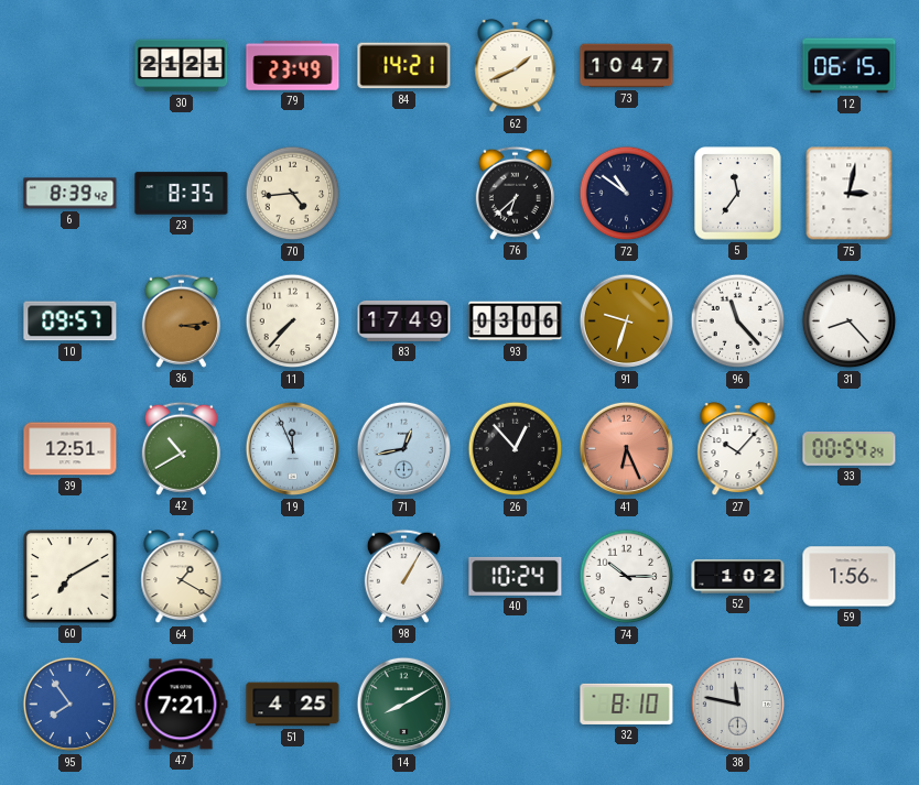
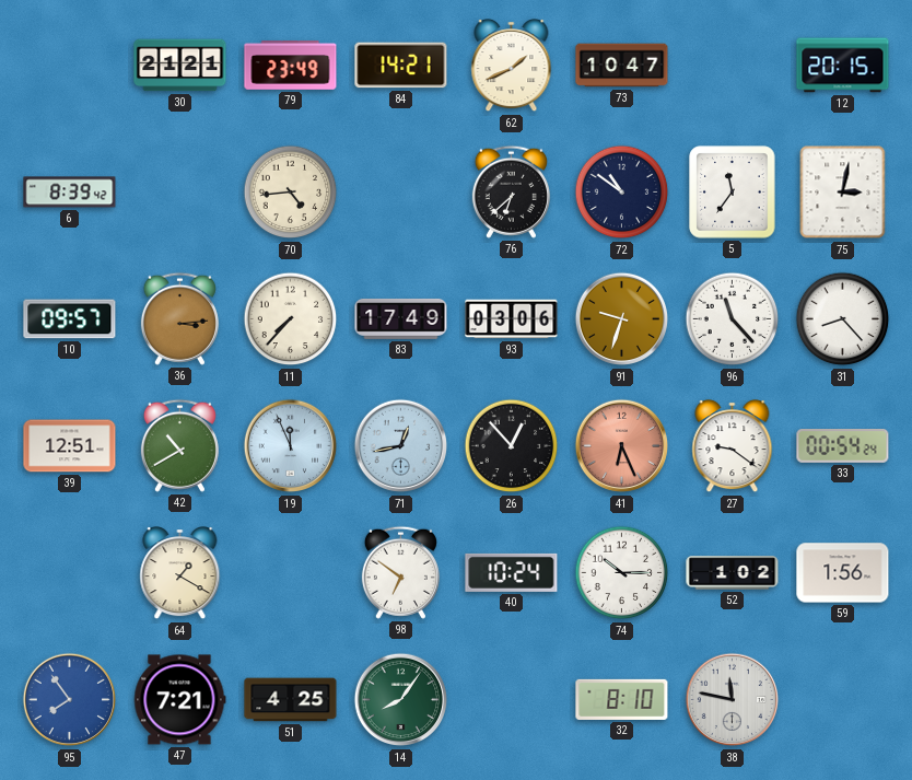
12: 06:15 -> 20:15
23: 8:35 -> none
27: 10:07 -> 9:21
60: 7:10 -> none
98: 1:05 -> 6:51
14: 8:10 -> 8:06
